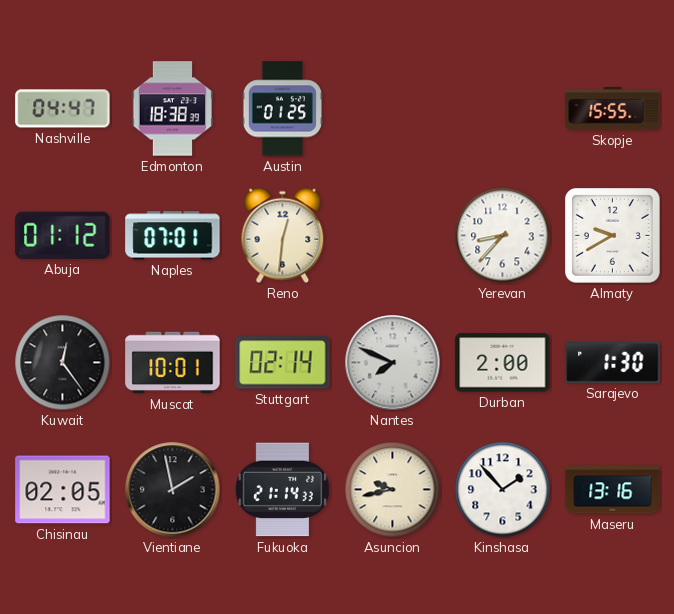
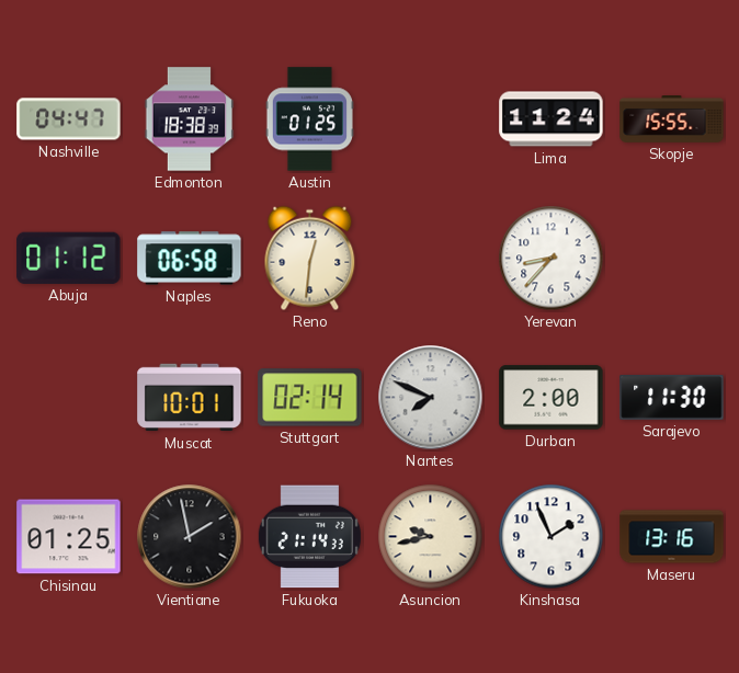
Lima: none -> 11:24
Naples: 07:01 -> 06:58
Almaty: 9:40 -> none
Kuwait: 12:24 -> none
Sarajevo: 1:30 -> 11:30
Chisinau: 02:05 -> 01:25
Kinshasa: 1:53 -> 1:56
